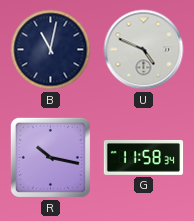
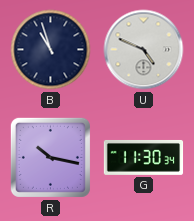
B: 11:02 -> 10:57
G: 11:58 -> 11:30
